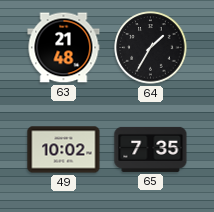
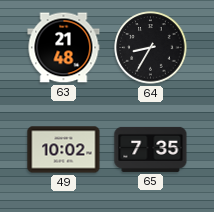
64: 1:35 -> 8:35
